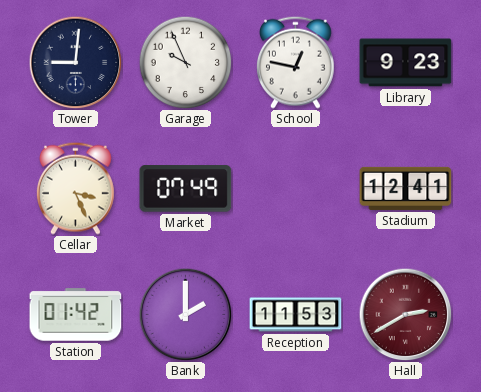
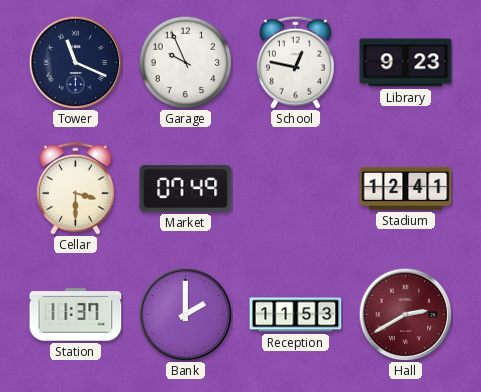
Tower: 9:01 -> 11:19
Cellar: 3:26 -> 3:30
Station: 01:42 -> 11:37
